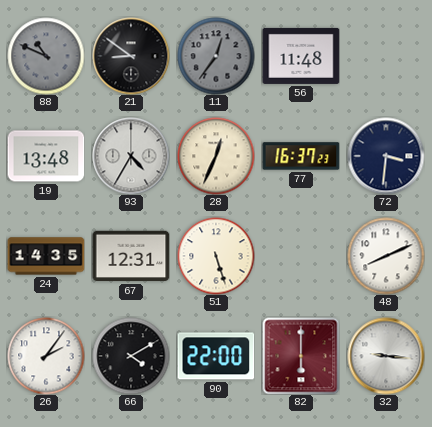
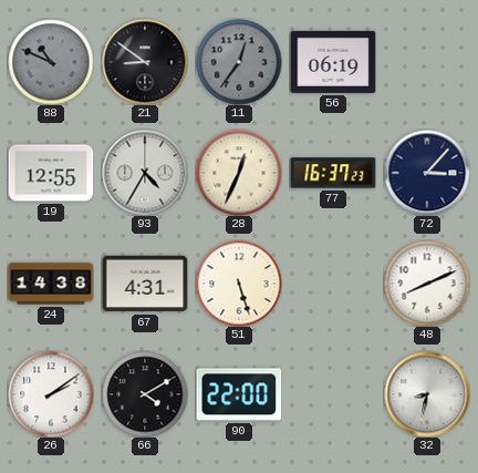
56: 11:48 -> 06:19
19: 13:48 -> 12:55
72: 3:31 -> 3:07
24: 14:35 -> 14:38
67: 12:31 -> 4:31
26: 2:06 -> 2:09
82: 6:00 -> none
32: 9:16 -> 8:32
